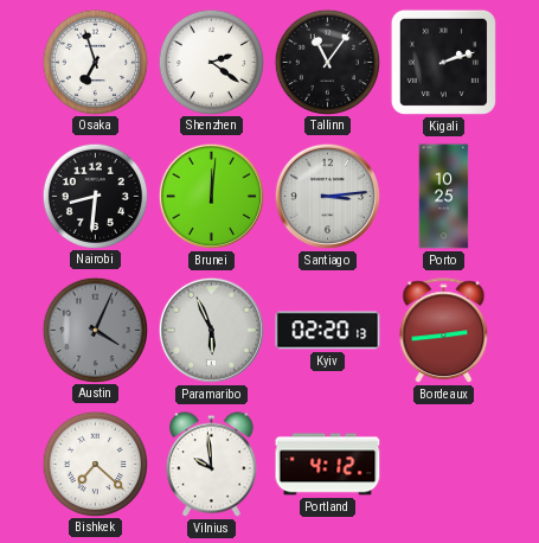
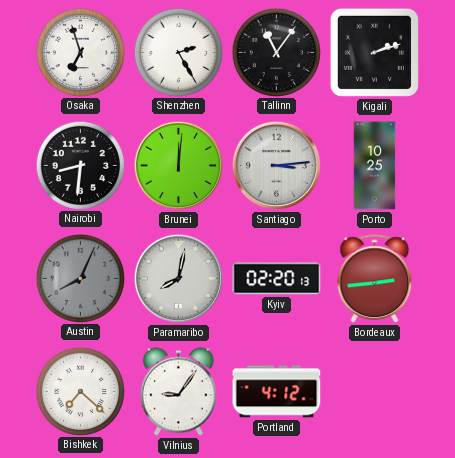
Shenzhen: 2:21 -> 2:25
Austin: 4:04 -> 8:04
Paramaribo: 5:56 -> 8:02
Vilnius: 9:59 -> 9:06
